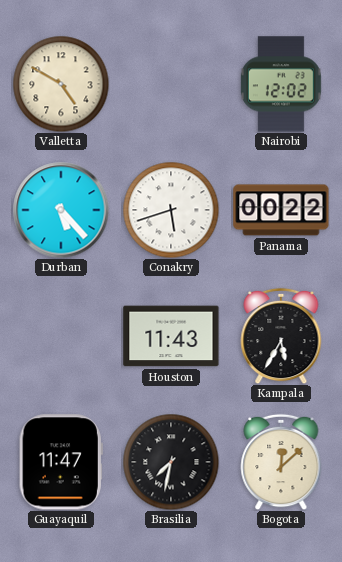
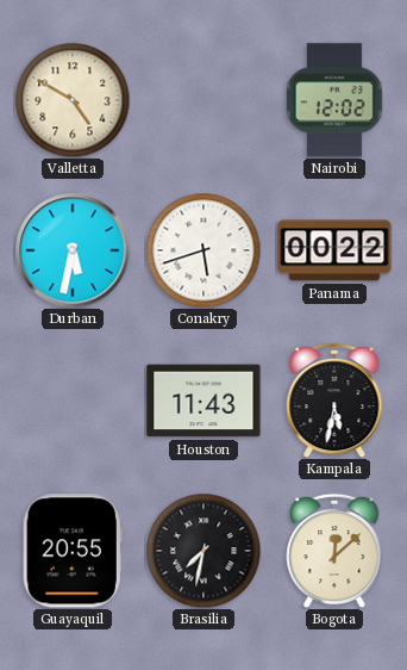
Durban: 5:23 -> 5:32
Kampala: 5:35 -> 5:32
Guayaquil: 11:47 -> 20:55
